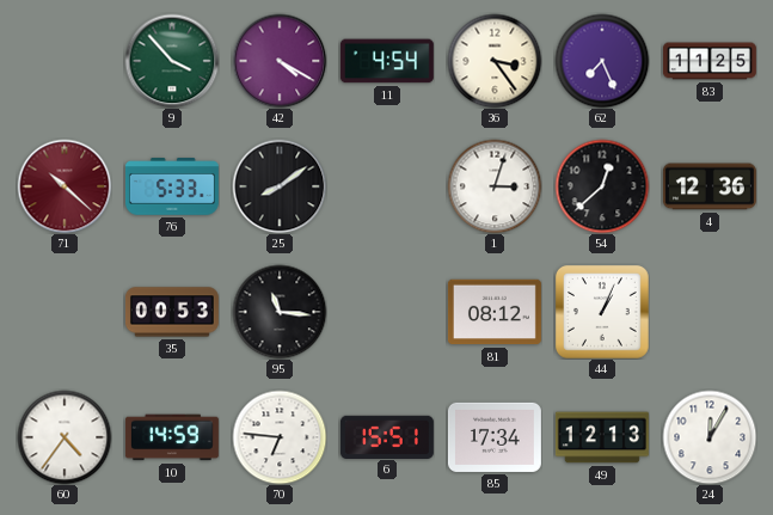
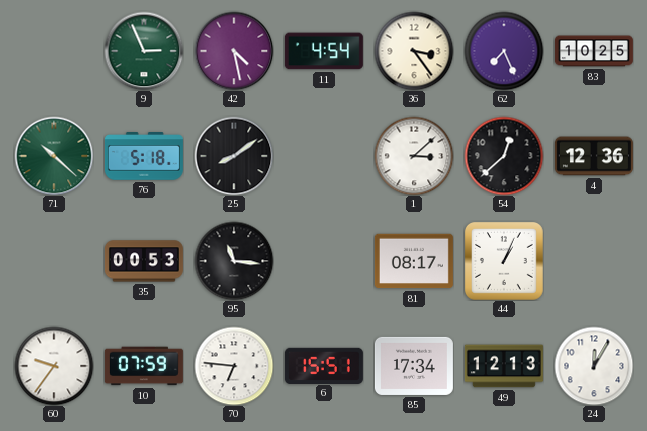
9: 3:53 -> 2:56
42: 4:20 -> 4:28
83: 11:25 -> 10:25
71 dial: burgundy -> green
76: 5:33 -> 5:18
1: 3:03 -> 3:08
81: 08:12 -> 08:17
60: 4:36 -> 9:36
10: 14:59 -> 07:59
